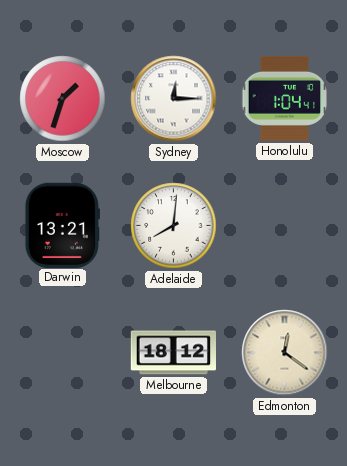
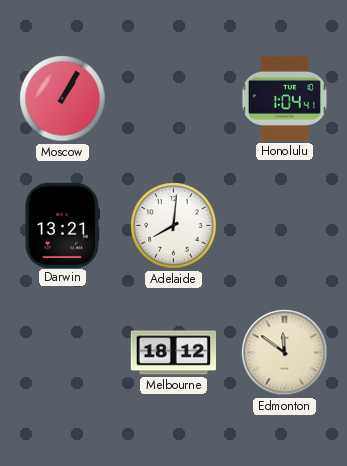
Moscow: 1:33 -> 1:05
Sydney: 12:15 -> none
Edmonton: 12:21 -> 11:51
